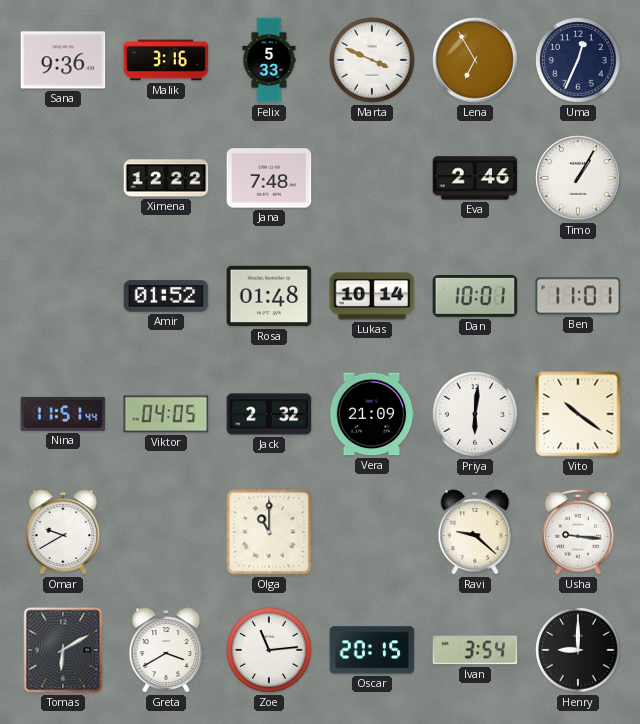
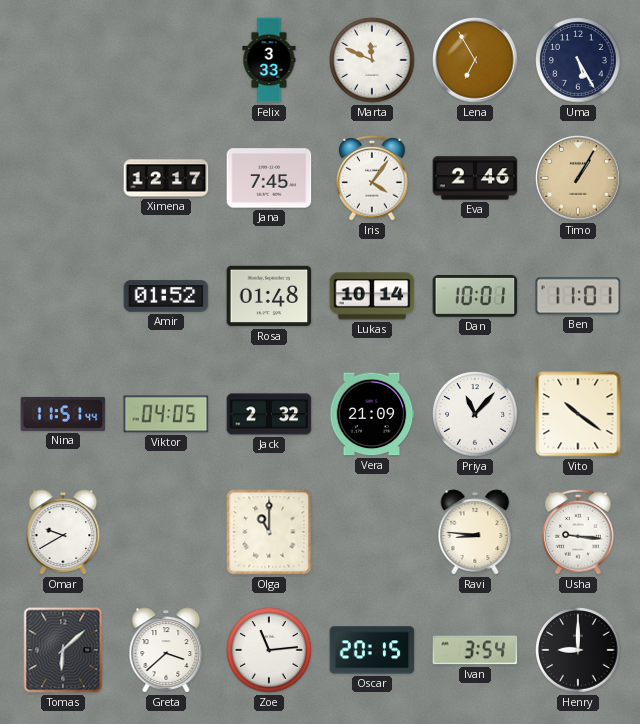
Sana: 9:36 -> none
Malik: 3:16 -> none
Felix: 5:33 -> 3:33
Marta: 3:49 -> 11:49
Uma: 12:34 -> 5:25
Ximena: 12:22 -> 12:17
Jana: 7:48 -> 7:45
Iris: none -> 4:06
Timo dial: white -> champagne
Priya: 6:01 -> 11:07
Ravi: 9:22 -> 8:46
Tomas: 6:10 -> 6:08
Greta: 3:40 -> 3:38
